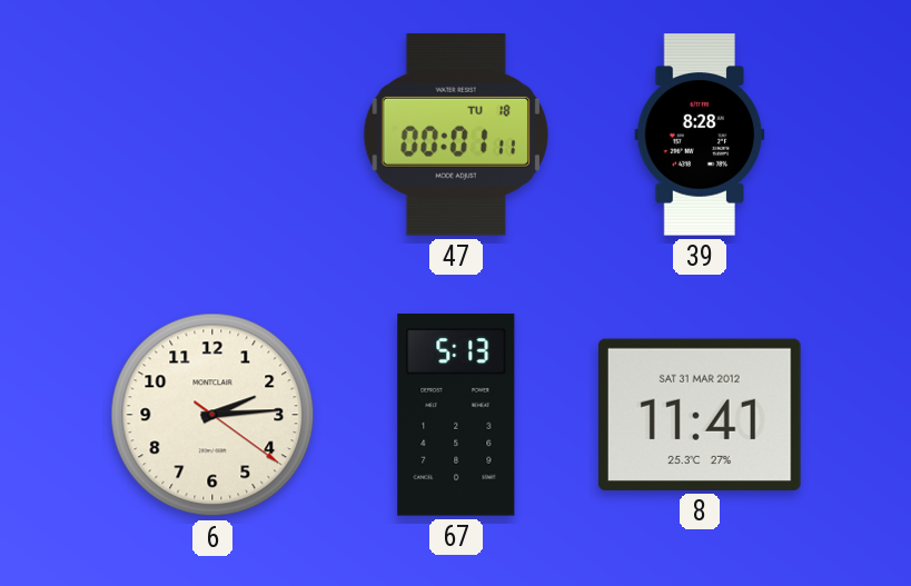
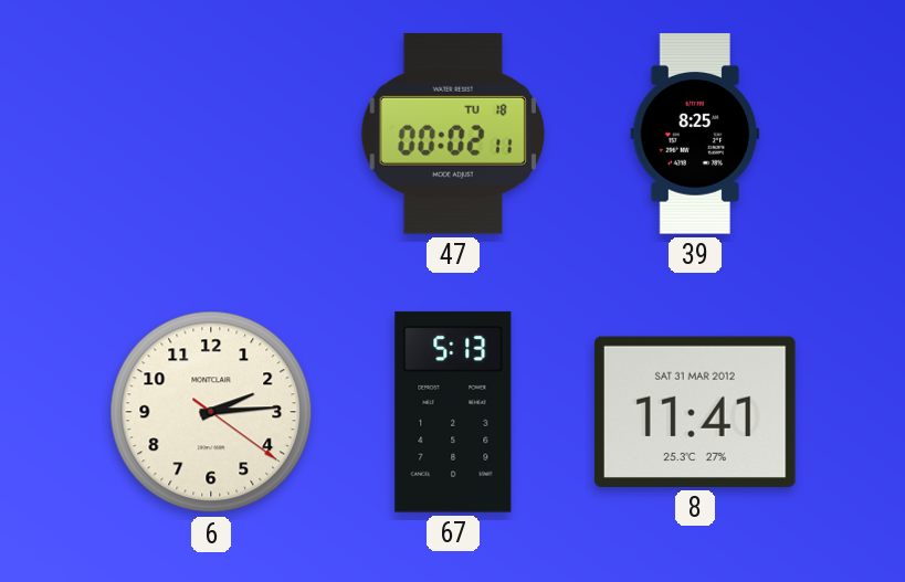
47: 00:01 -> 00:02
39: 8:28 -> 8:25
